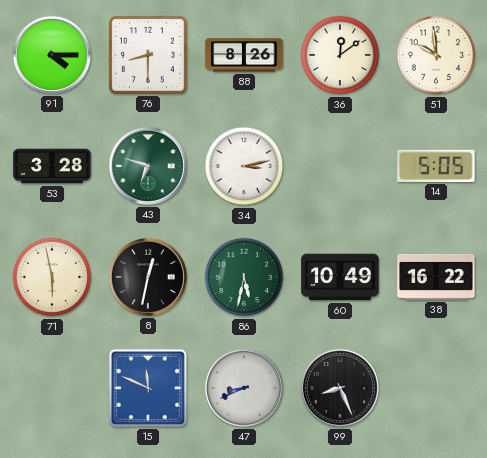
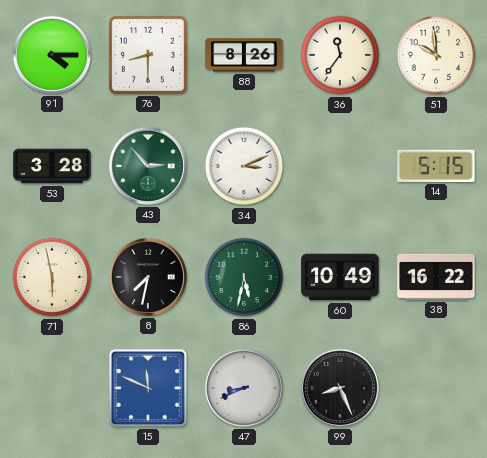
36: 12:09 -> 11:36
43: 6:48 -> 2:53
34: 3:13 -> 3:11
14: 5:05 -> 5:15
8: 12:32 -> 7:32
